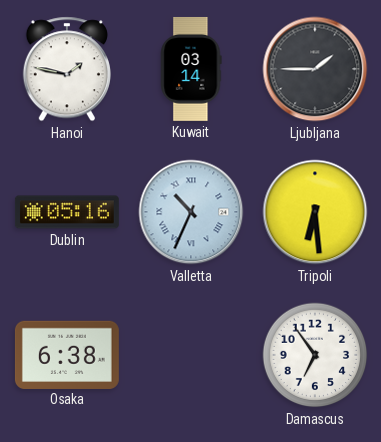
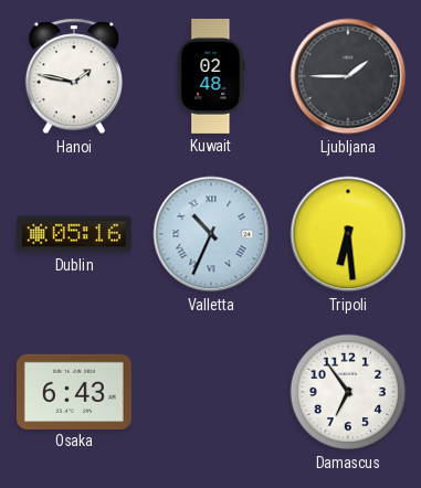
Kuwait: 03:14 -> 02:48
Osaka: 6:38 -> 6:43
